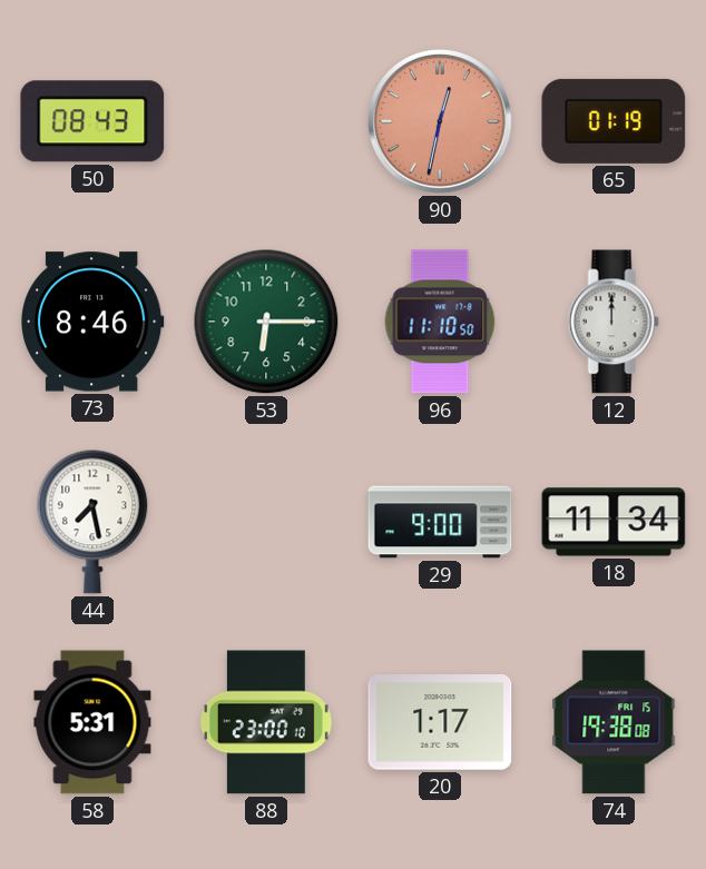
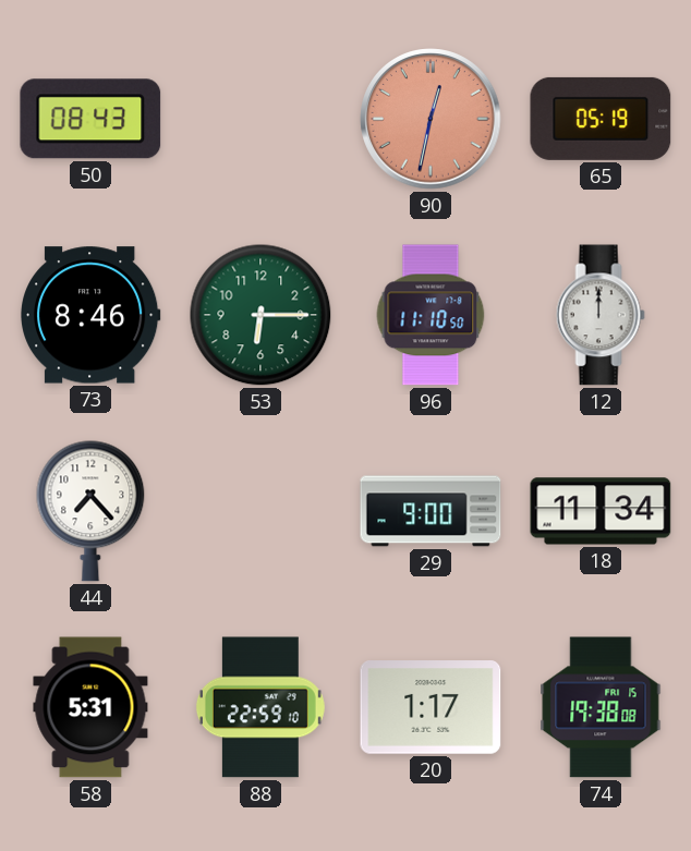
65: 01:19 -> 05:19
44: 7:28 -> 7:23
88: 23:00 -> 22:59
